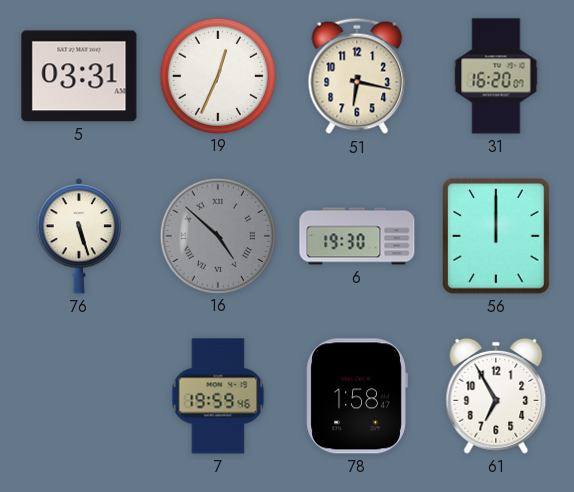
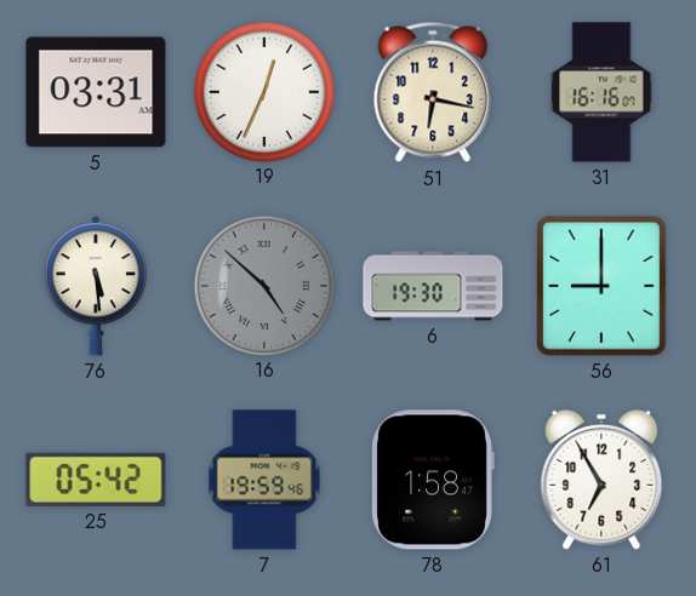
31: 16:20 -> 16:16
76: 5:27 -> 5:29
56: 12:00 -> 9:00
25: none -> 05:42
